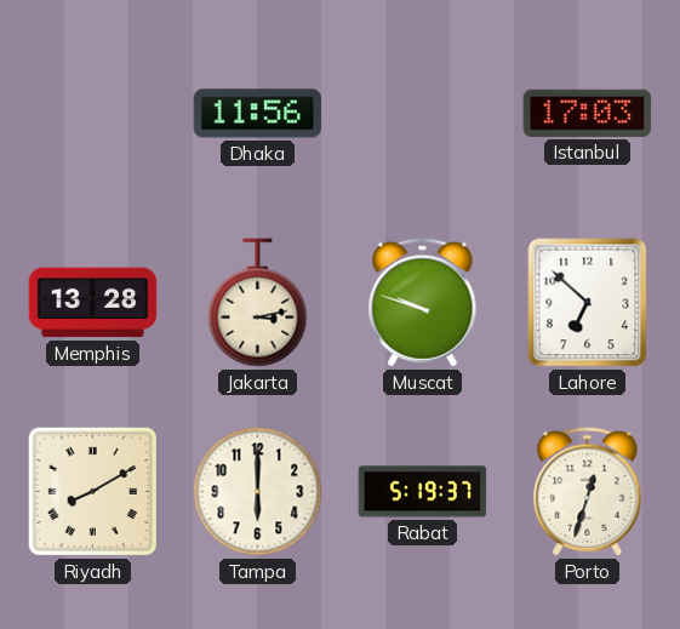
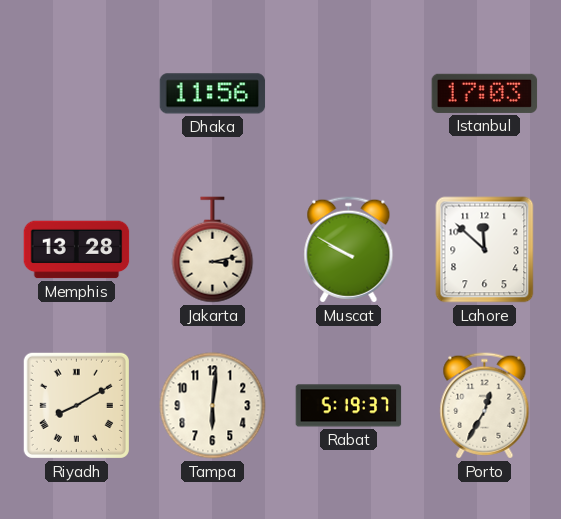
Muscat: 9:48 -> 9:50
Lahore: 6:52 -> 11:52
Tampa: 6:00 -> 6:01
Porto: 12:33 -> 12:35
